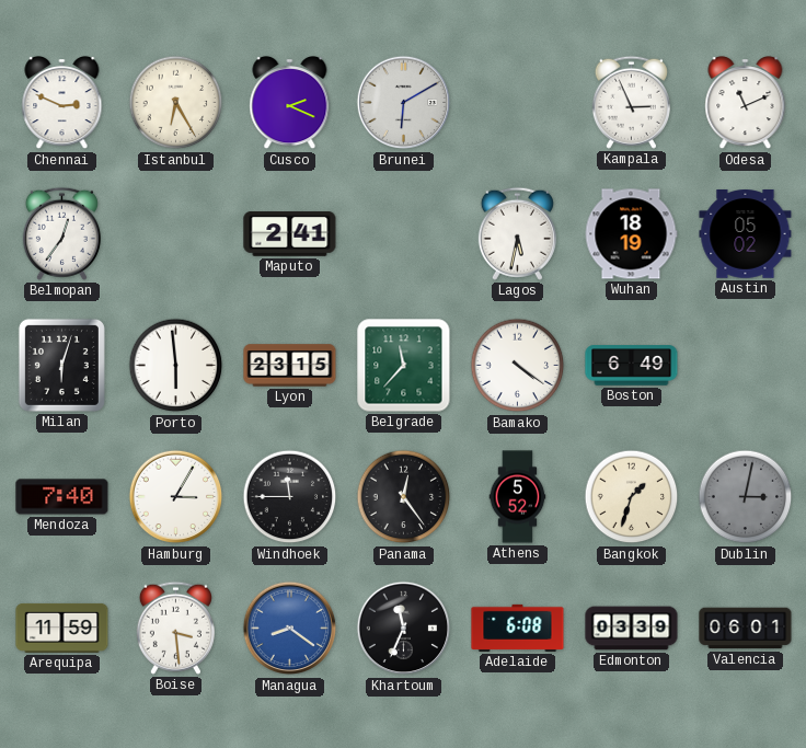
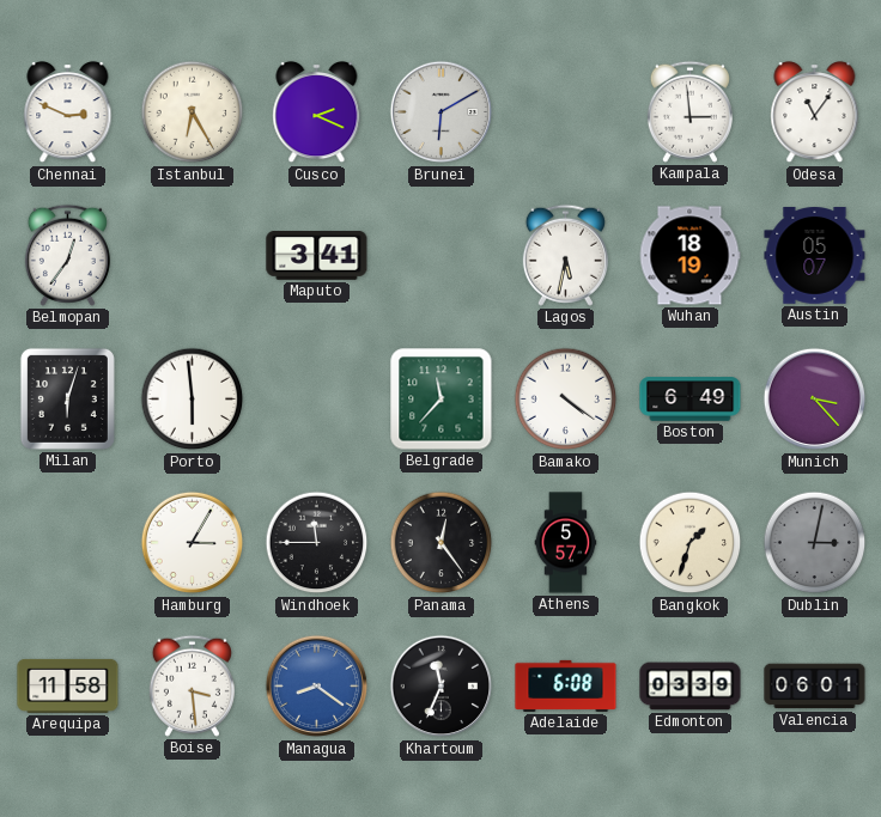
Kampala: 2:56 -> 2:59
Odesa: 11:11 -> 11:06
Maputo: 2:41 -> 3:41
Austin: 05:02 -> 05:07
Lyon: 23:15 -> none
Munich: none -> 3:23
Mendoza: 7:40 -> none
Athens: 5:52 -> 5:57
Arequipa: 11:59 -> 11:58
